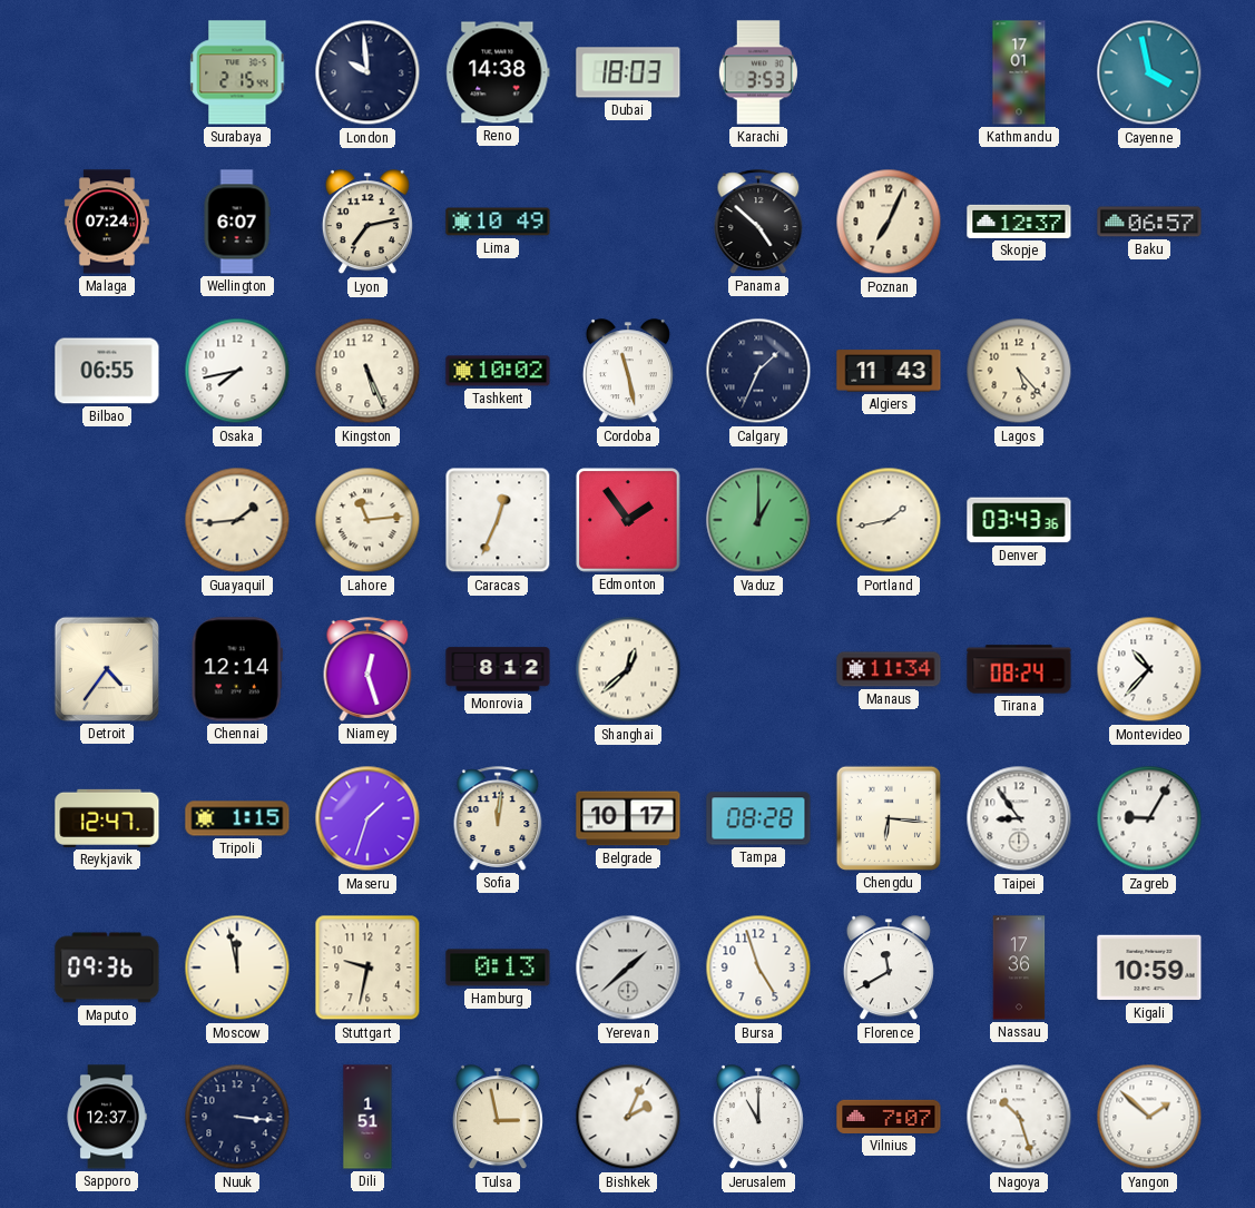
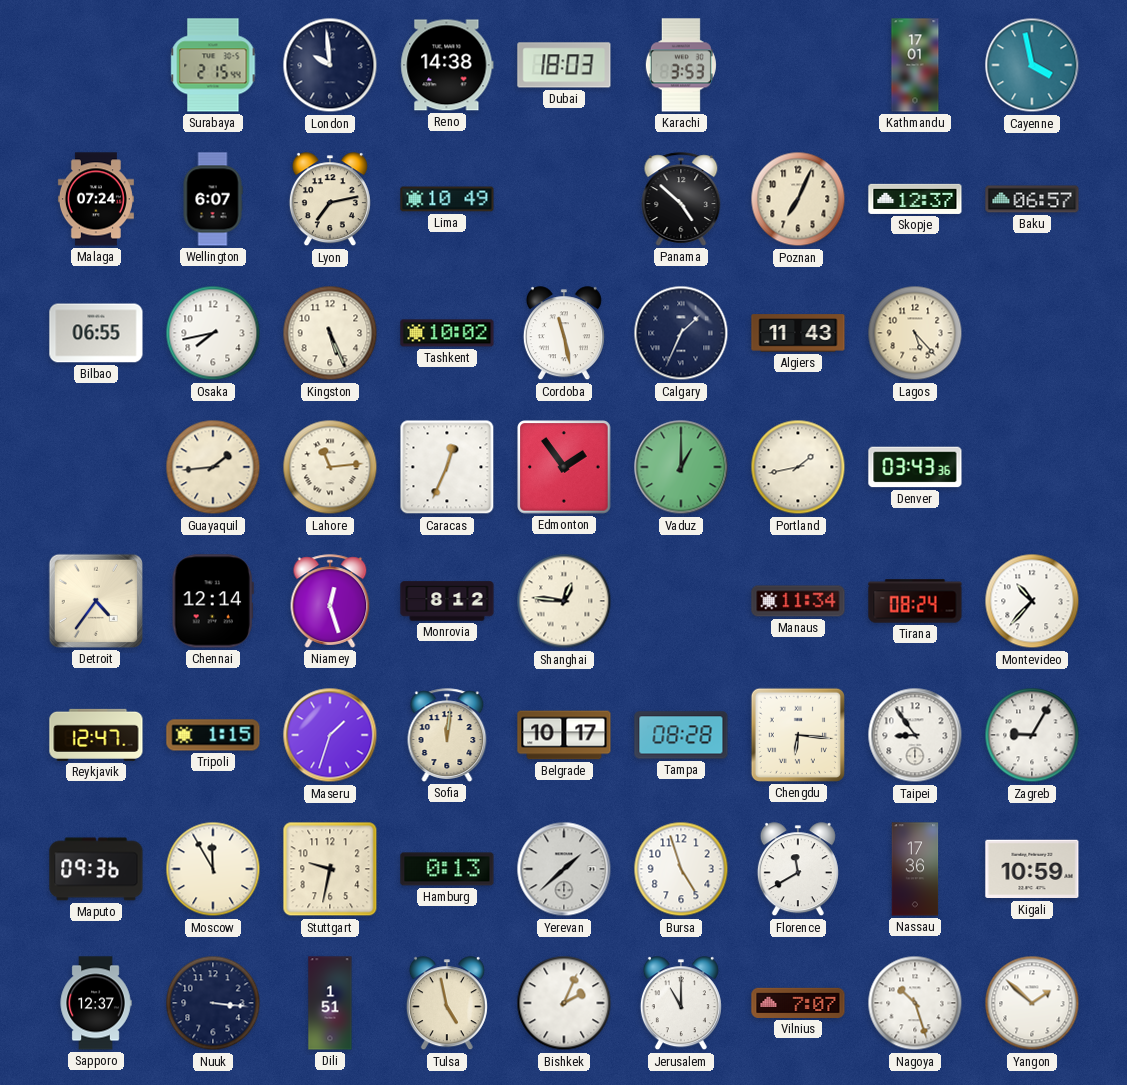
Shanghai: 12:38 -> 12:46
Moscow: 11:58 -> 11:55
Tulsa: 2:58 -> 4:58
